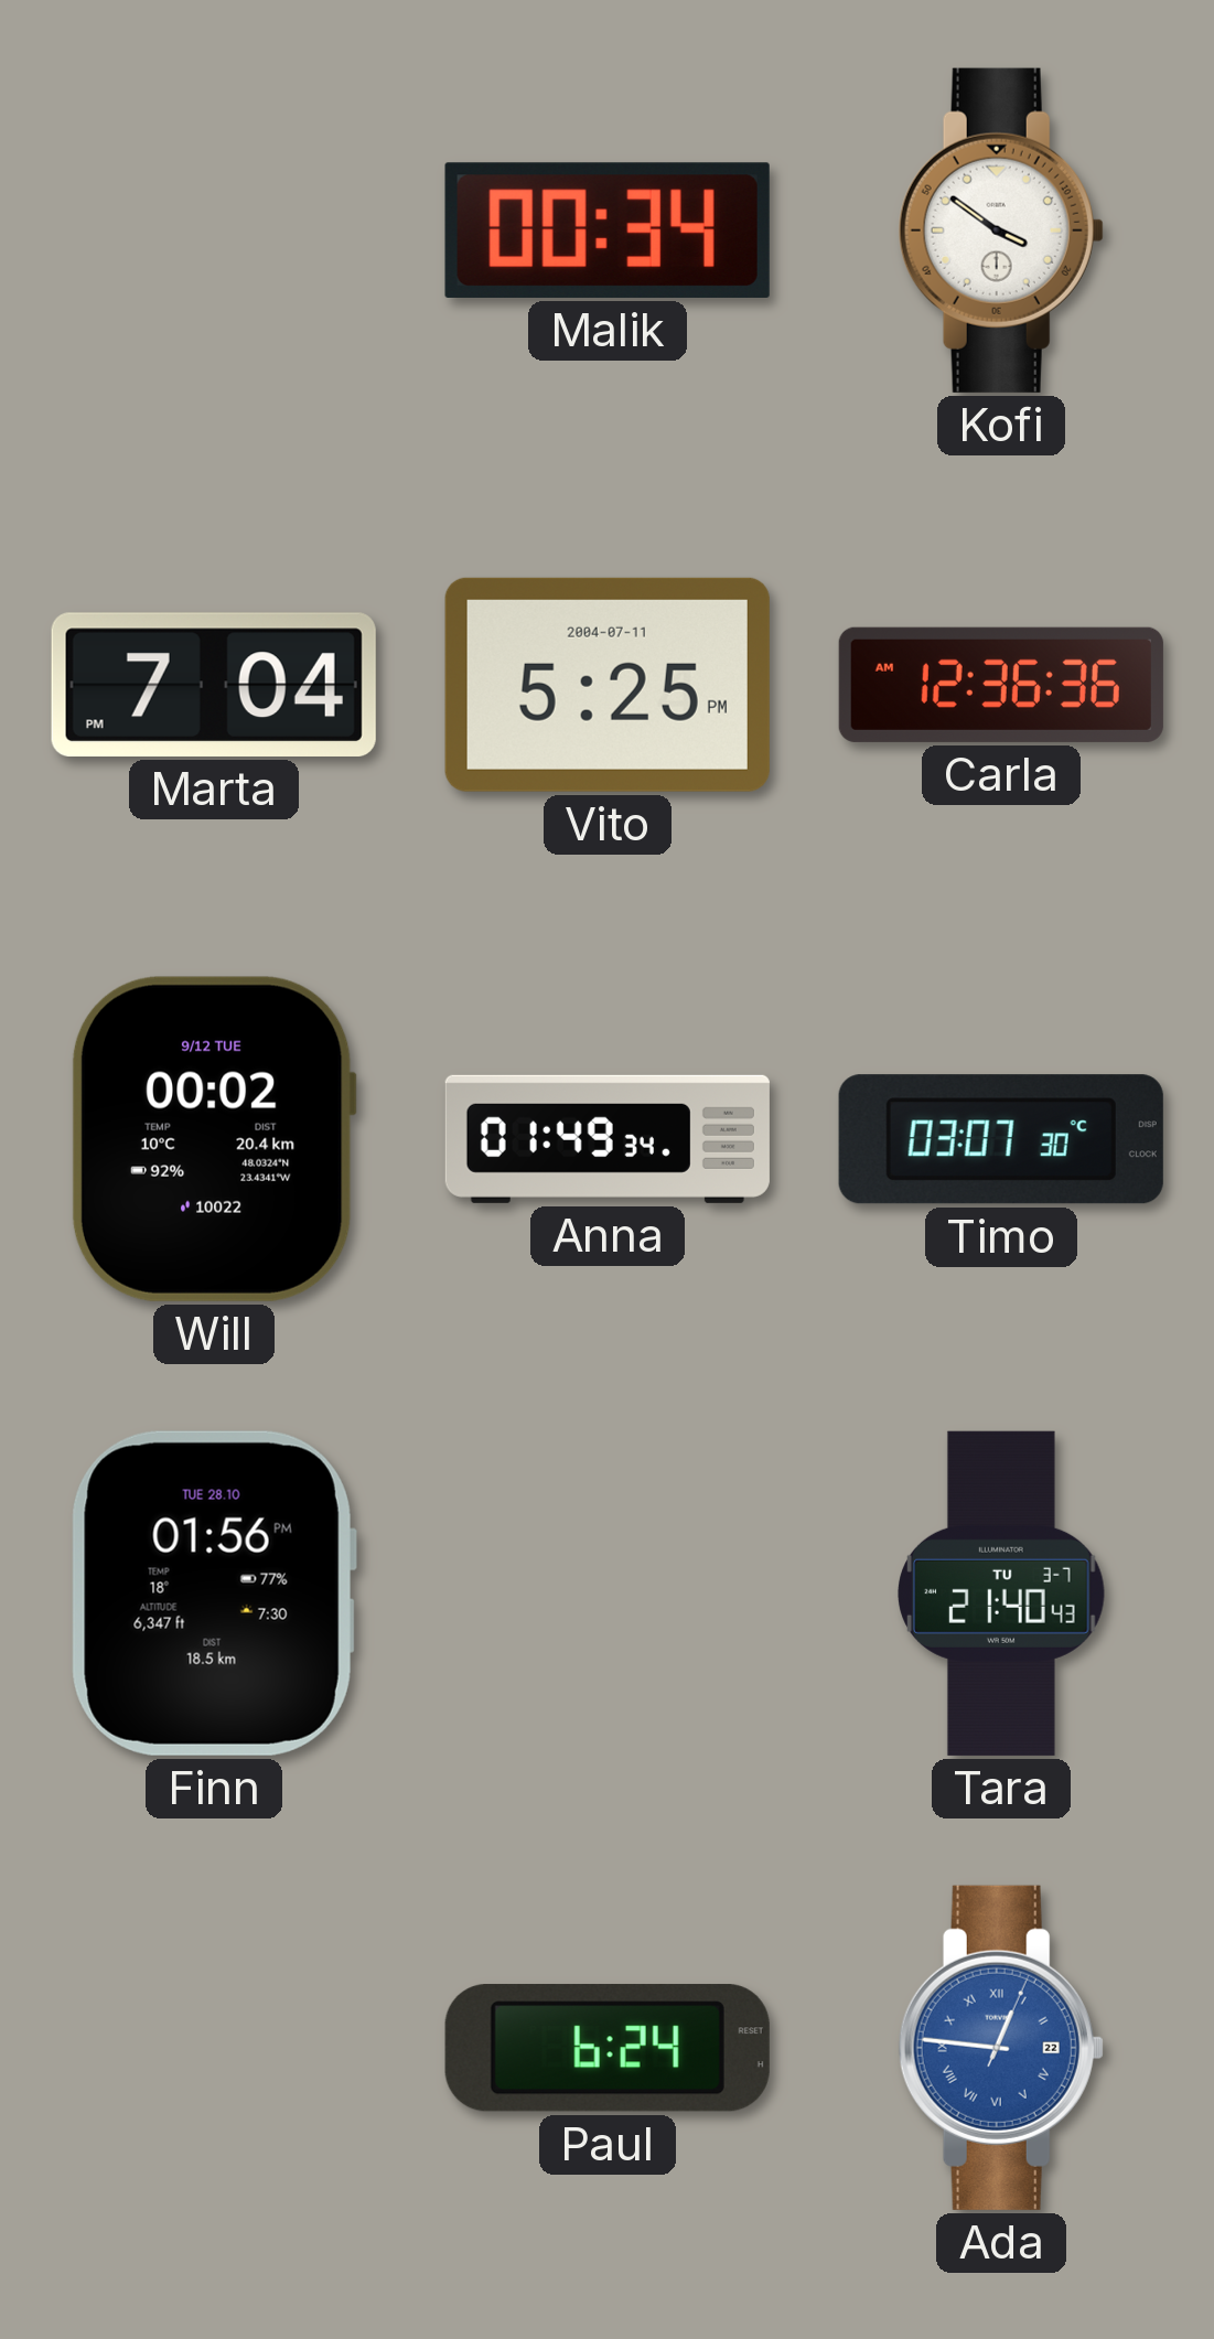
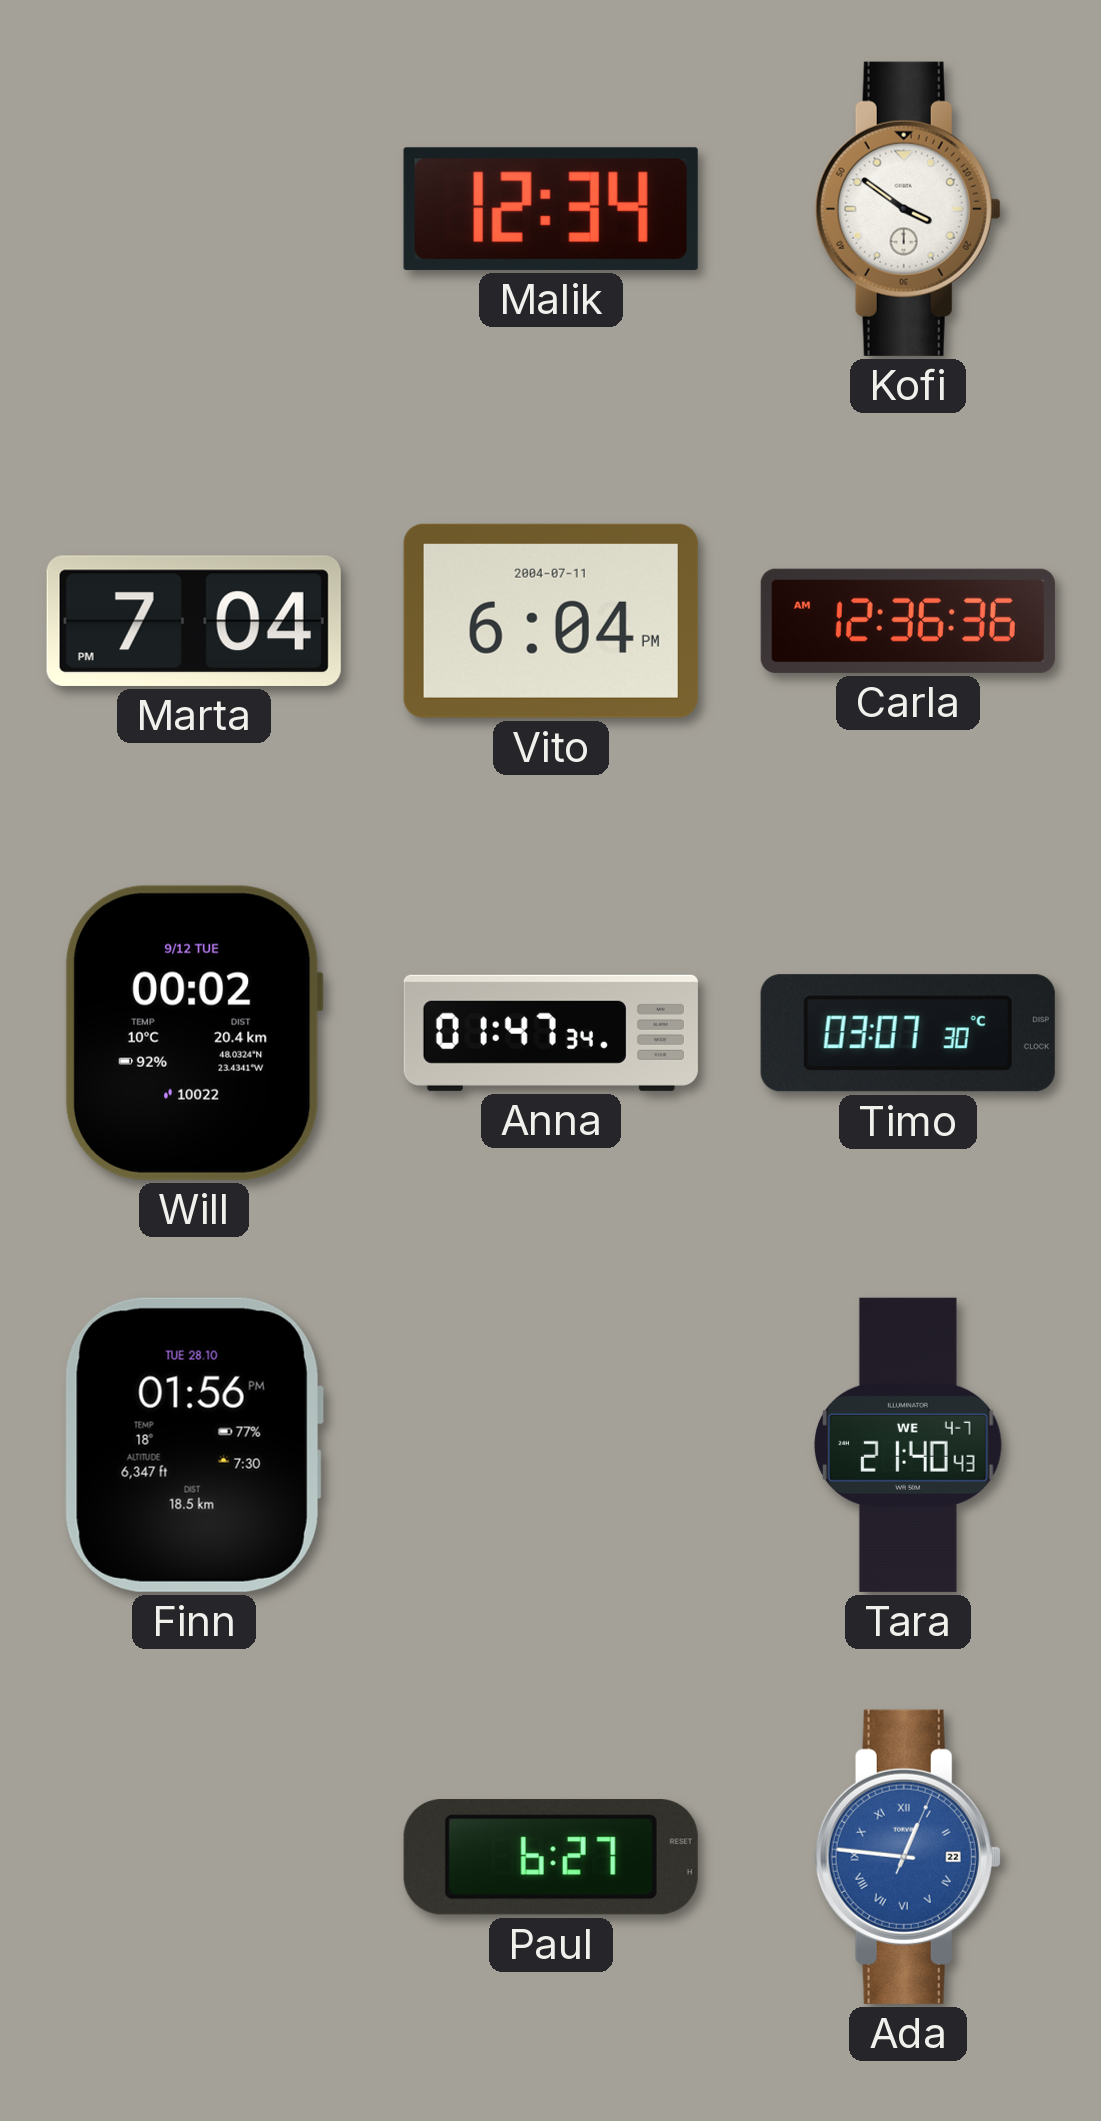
Malik: 00:34 -> 12:34
Vito: 5:25 -> 6:04
Anna: 01:49 -> 01:47
Tara date: TU 3-7 -> WE 4-7
Paul: 6:24 -> 6:27
